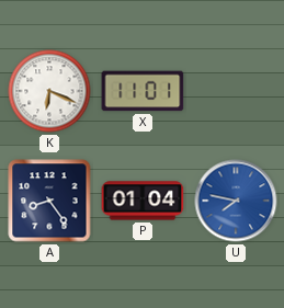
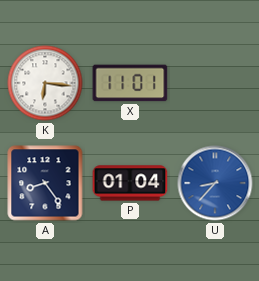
K: 6:19 -> 6:16
U: 7:47 -> 8:37
